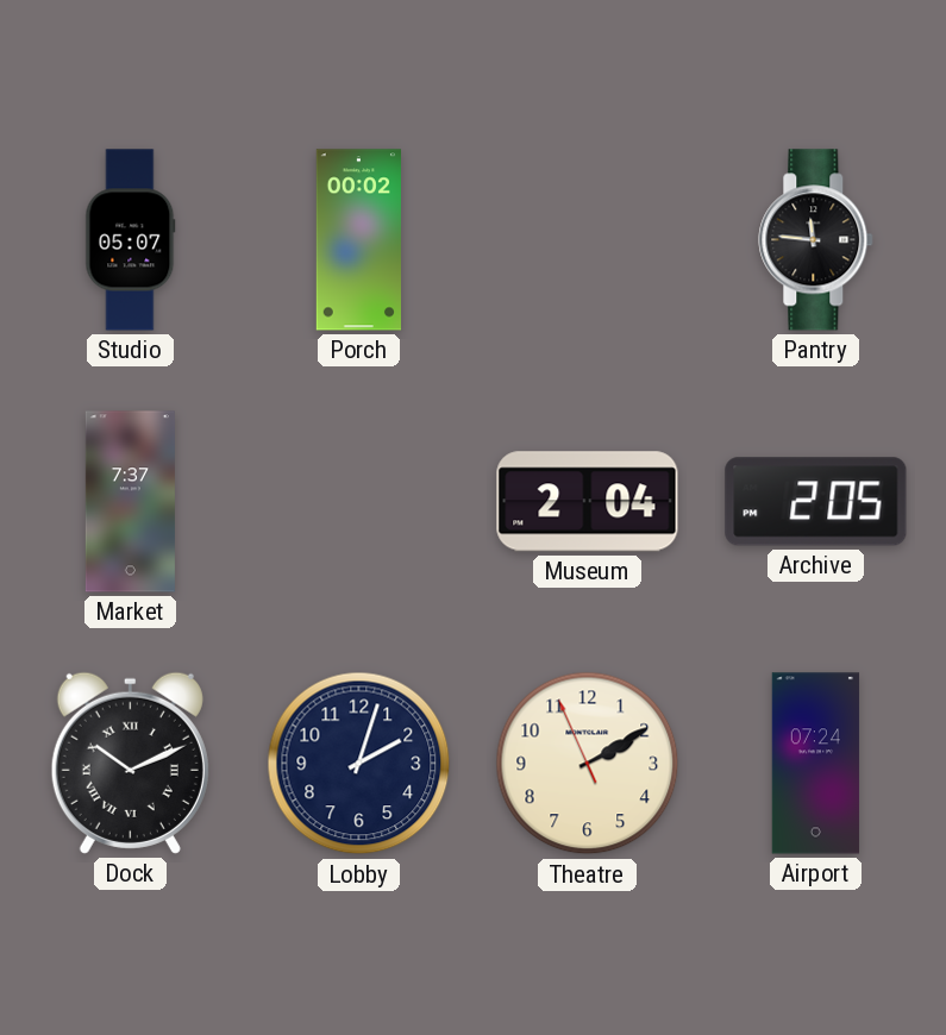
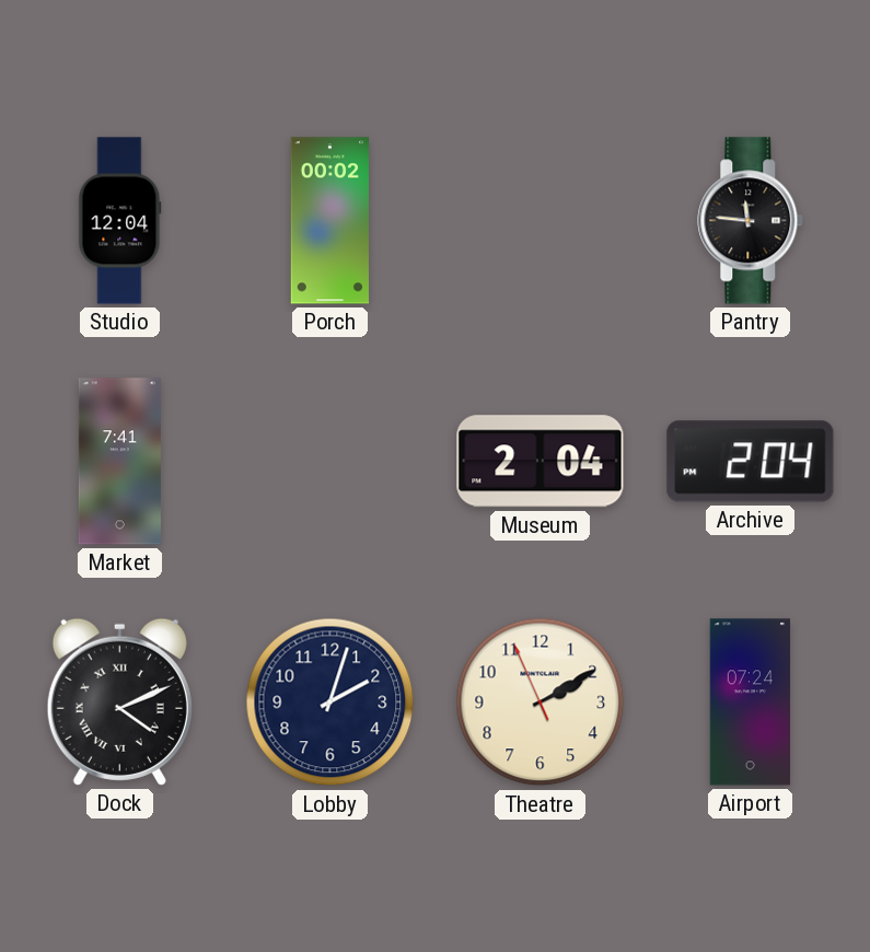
Studio: 05:07 -> 12:04
Market: 7:37 -> 7:41
Archive: 2:05 -> 2:04
Dock: 10:11 -> 4:11
